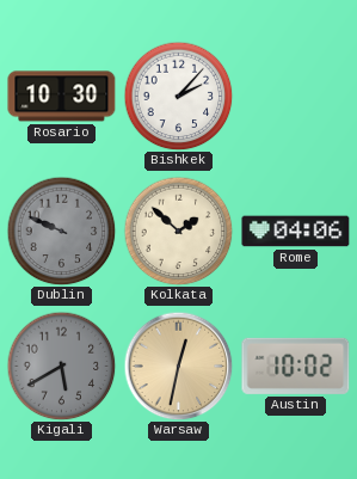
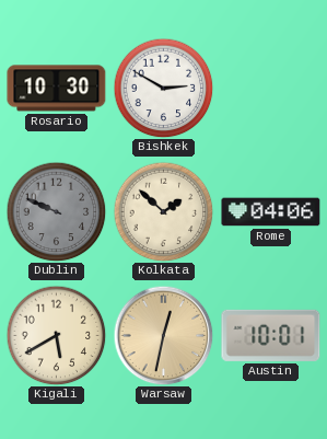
Bishkek: 2:07 -> 2:50
Kigali dial: grey -> cream
Austin: 10:02 -> 10:01
